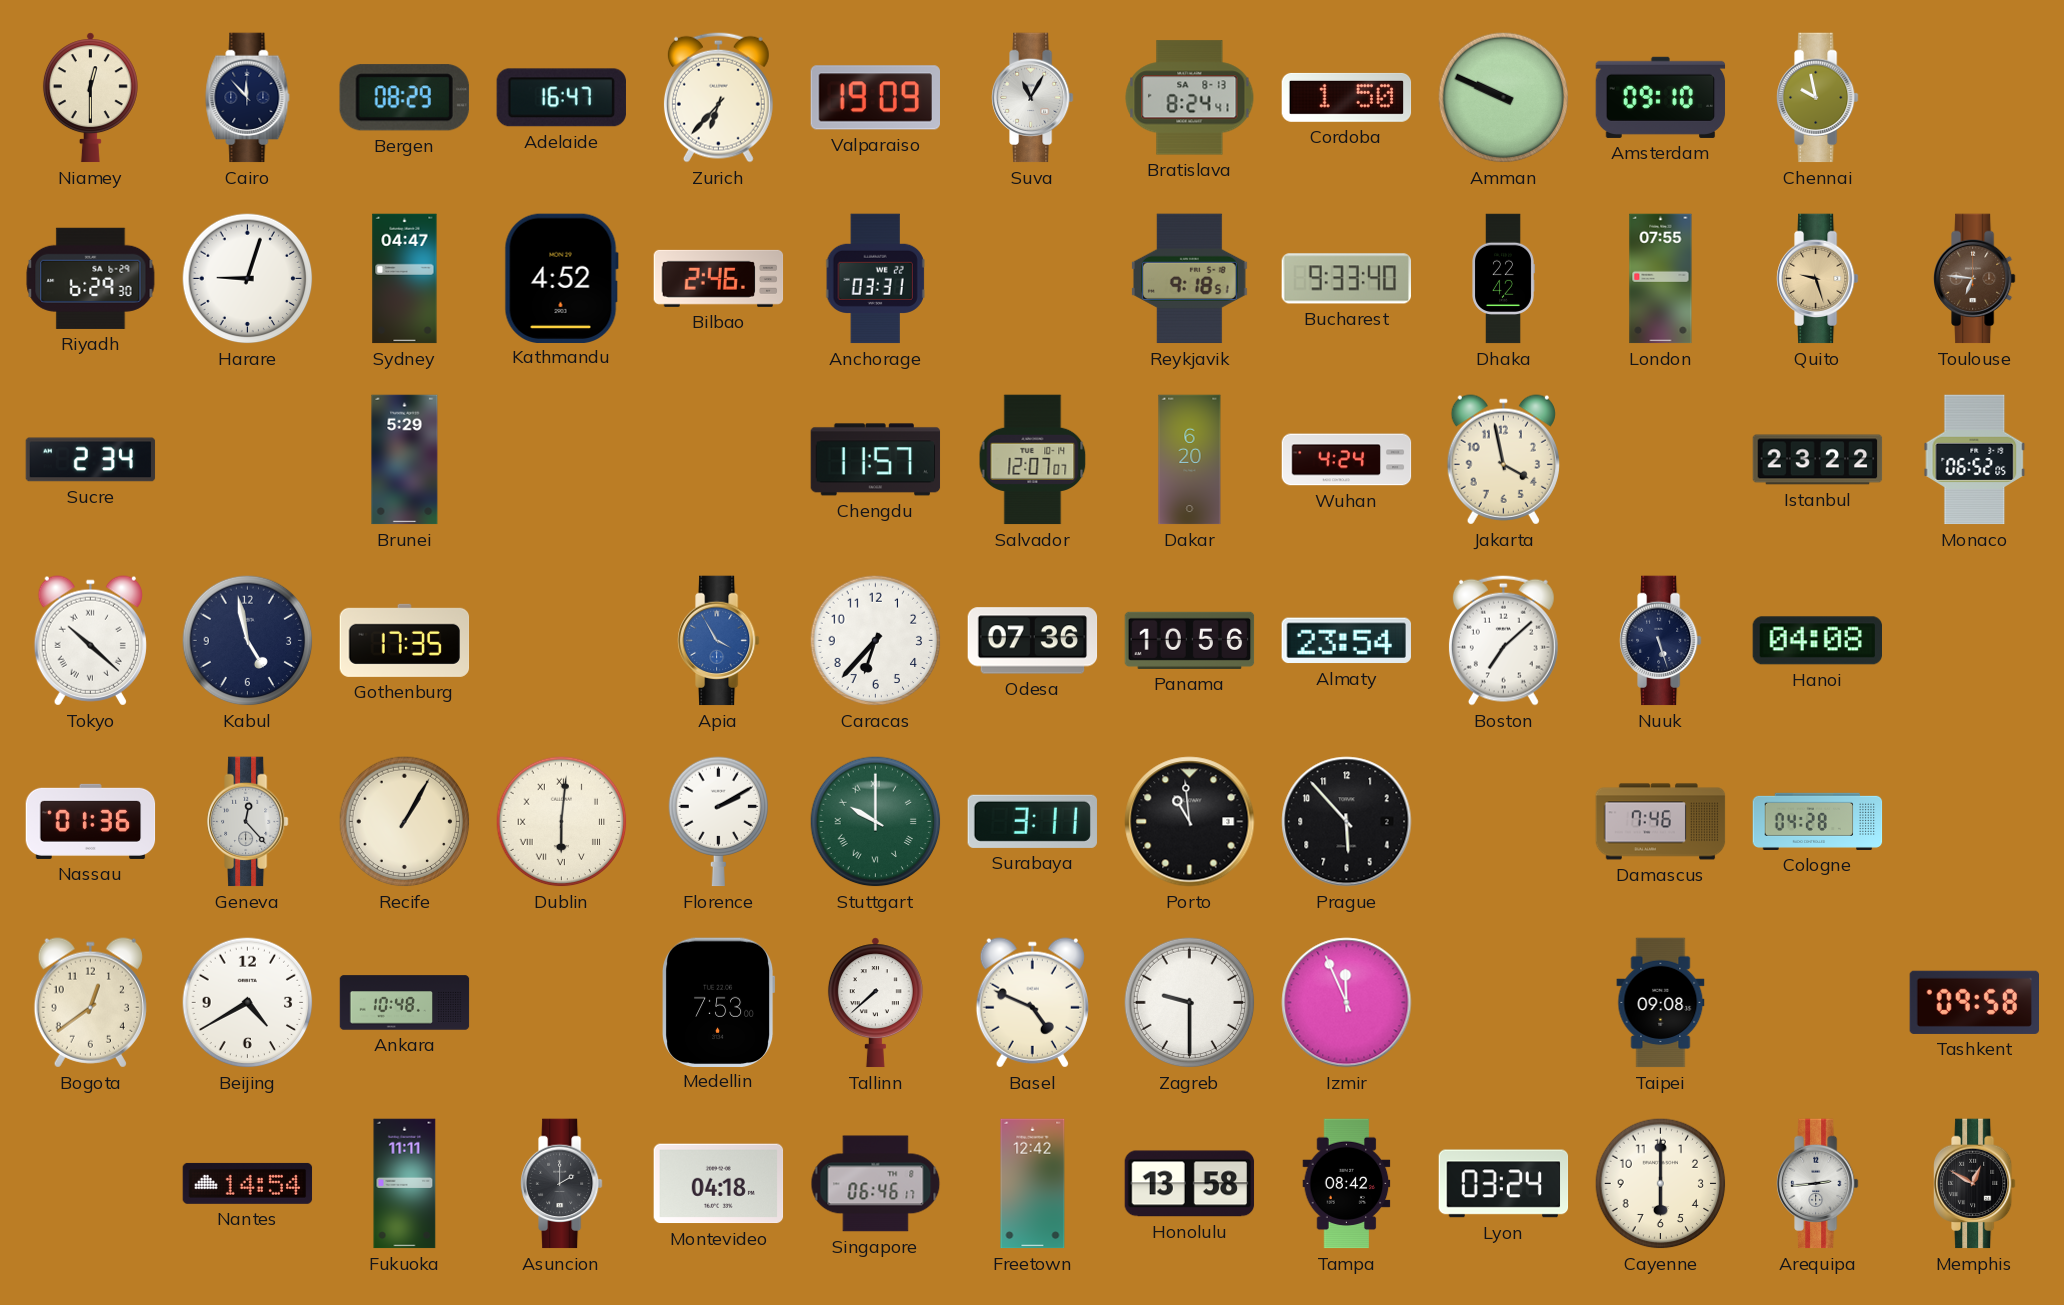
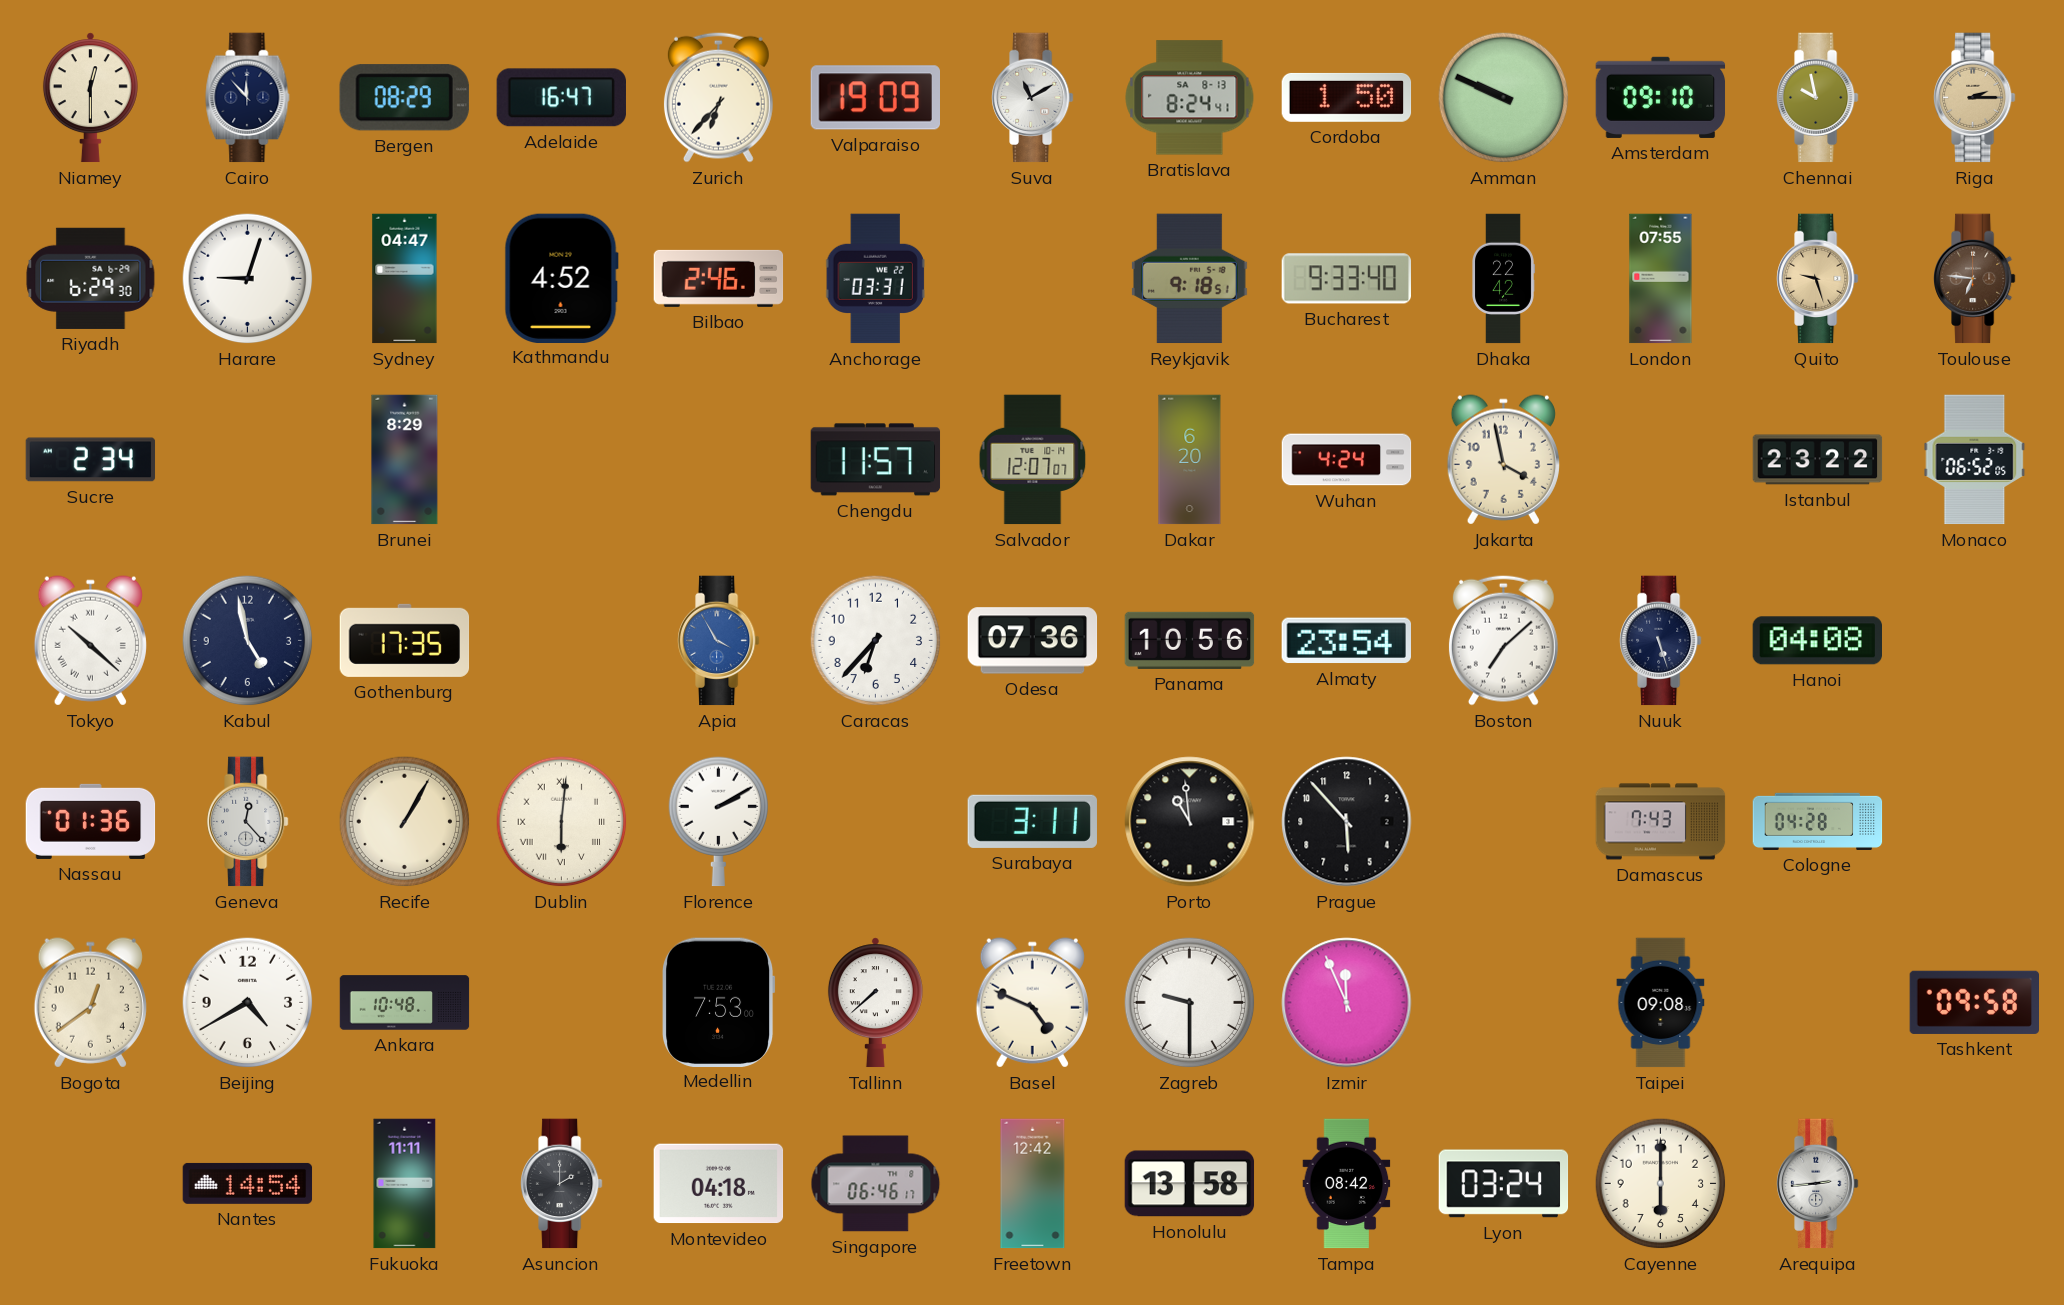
Suva: 11:05 -> 11:10
Riga: none -> 2:15
Brunei: 5:29 -> 8:29
Stuttgart: 10:00 -> none
Damascus: 7:46 -> 7:43
Memphis: 12:50 -> none
